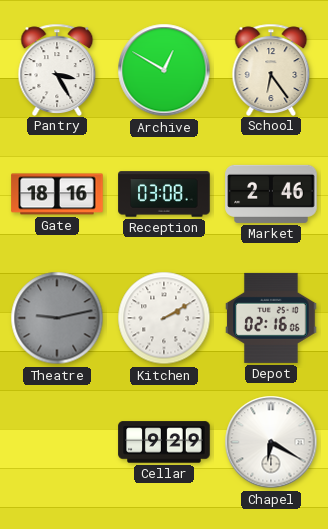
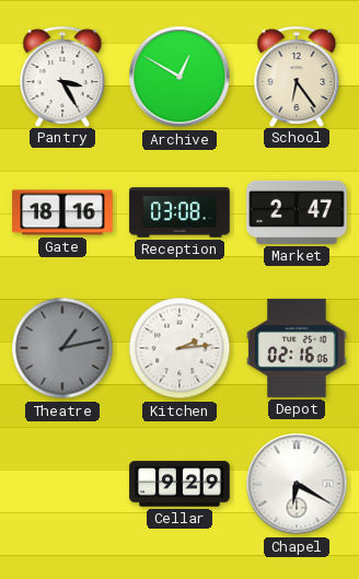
Market: 2:46 -> 2:47
Theatre: 9:13 -> 1:13
Kitchen: 2:10 -> 2:14
